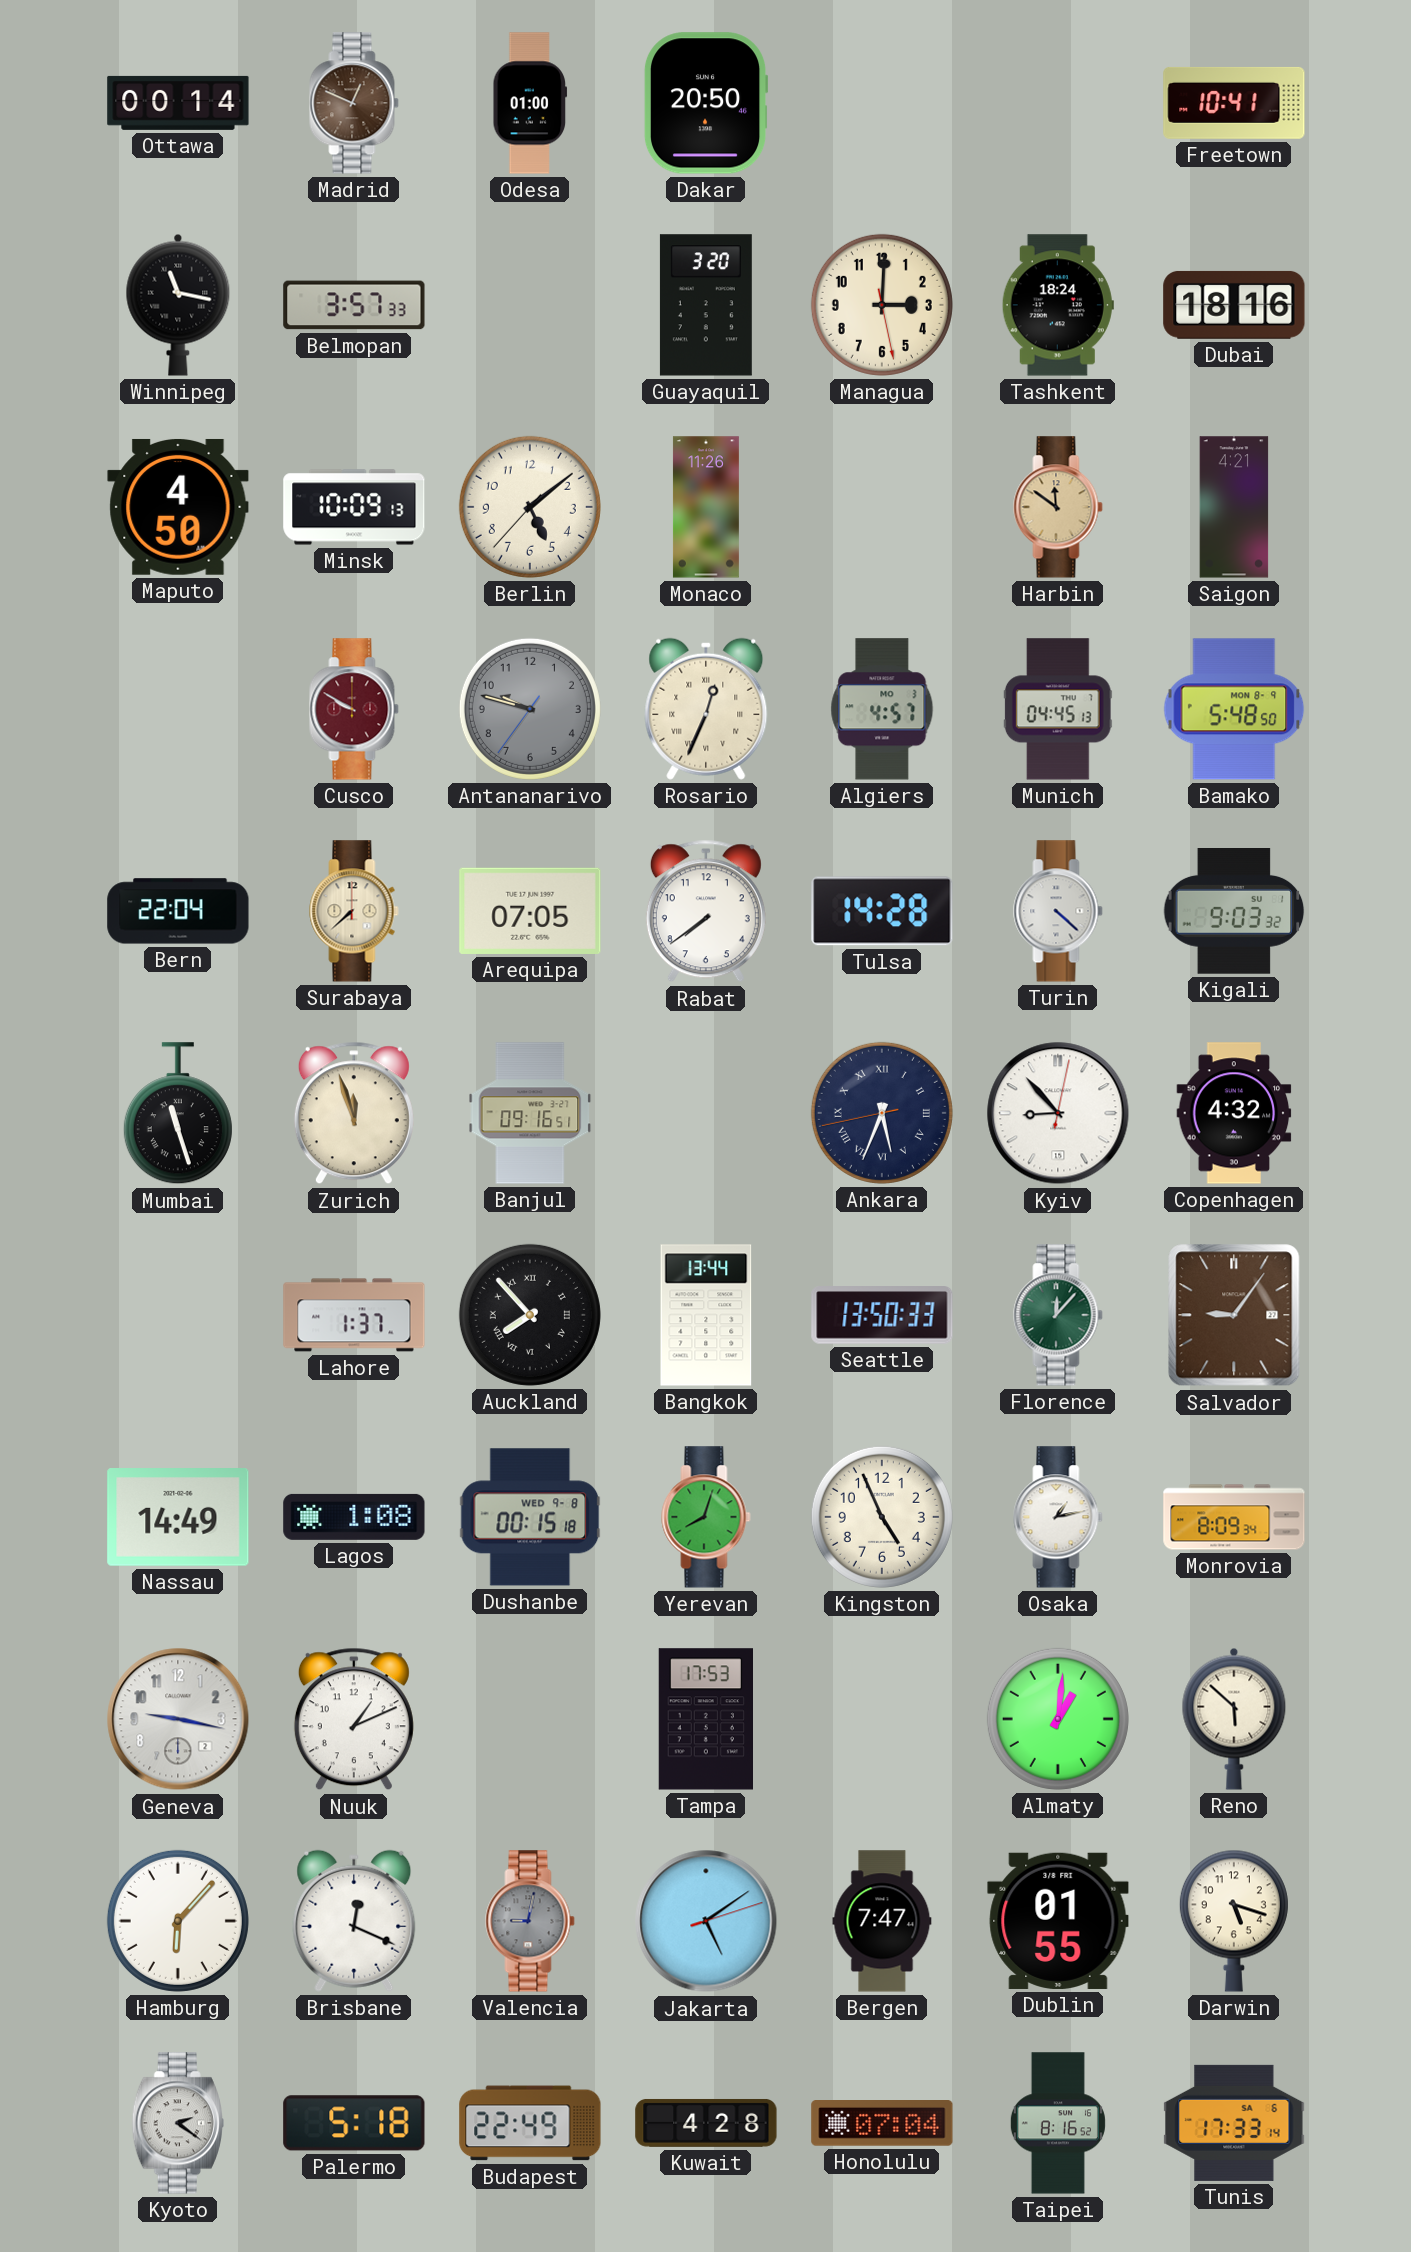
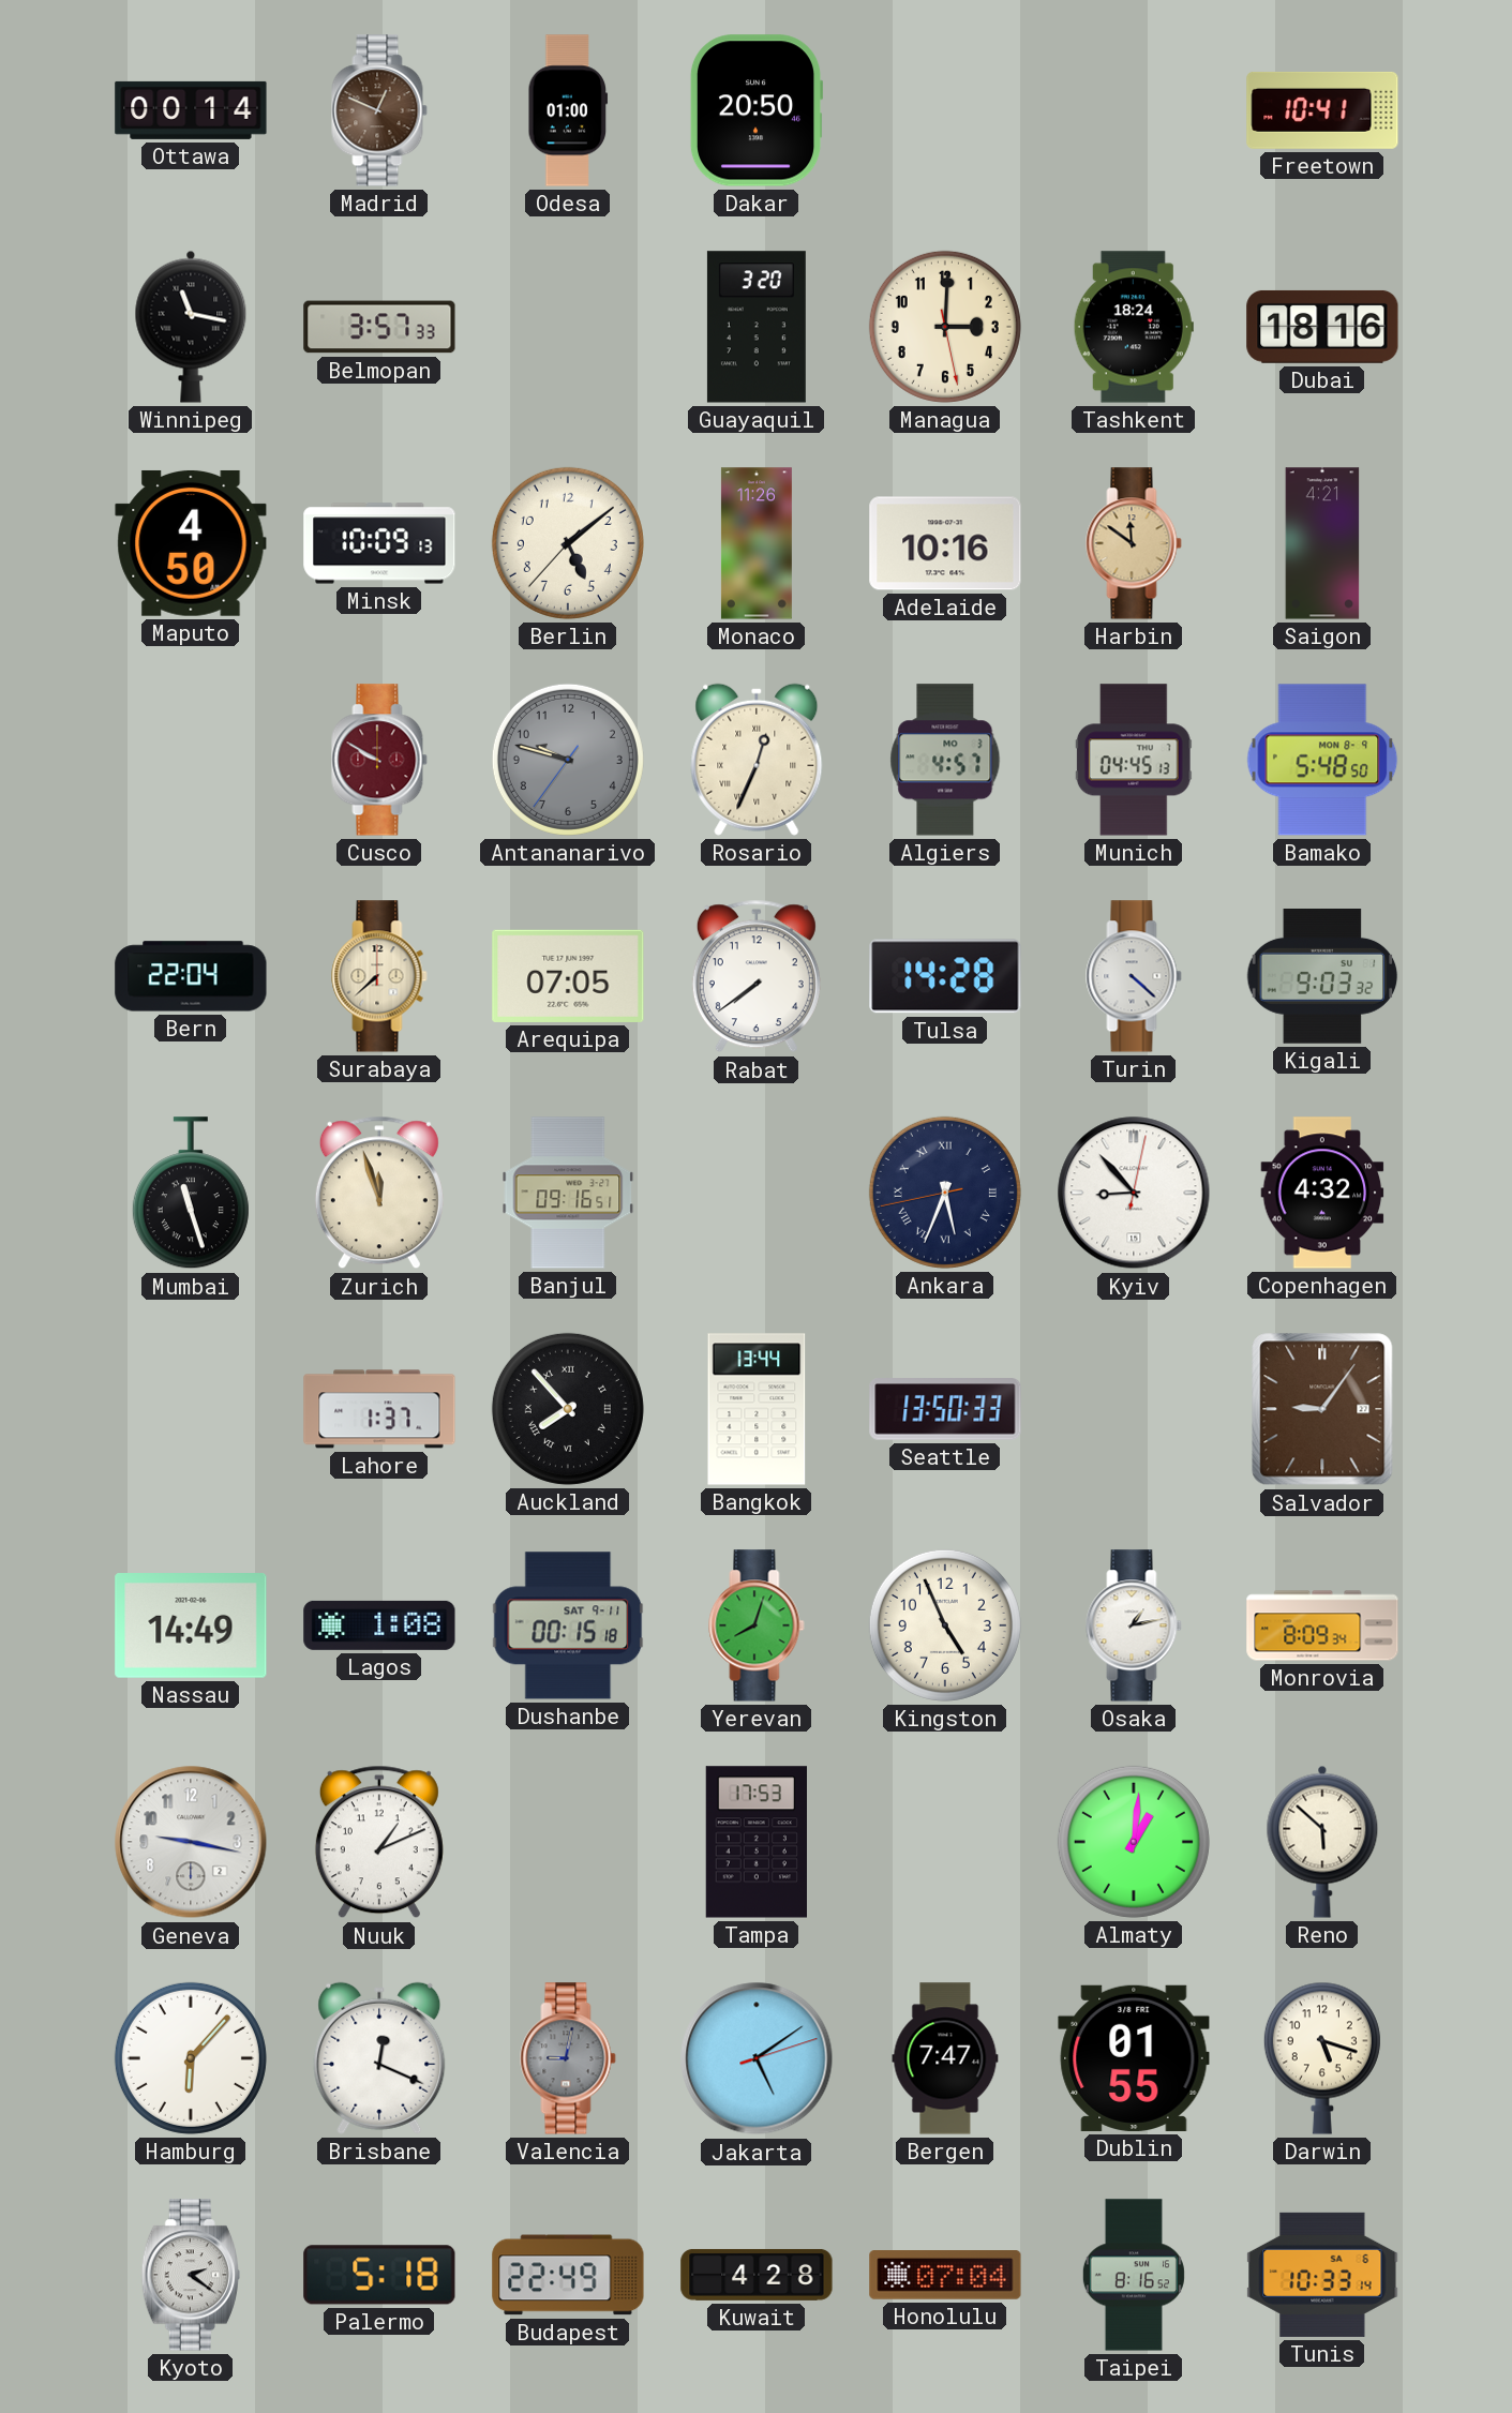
Adelaide: none -> 10:16
Florence: 12:07 -> none
Dushanbe date: WED 9-8 -> SAT 9-11
Tunis: 17:33 -> 10:33
